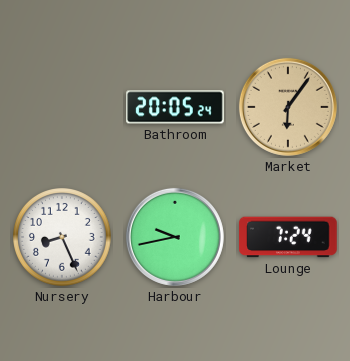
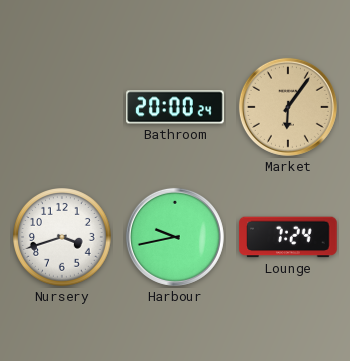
Bathroom: 20:05 -> 20:00
Nursery: 8:26 -> 3:42
